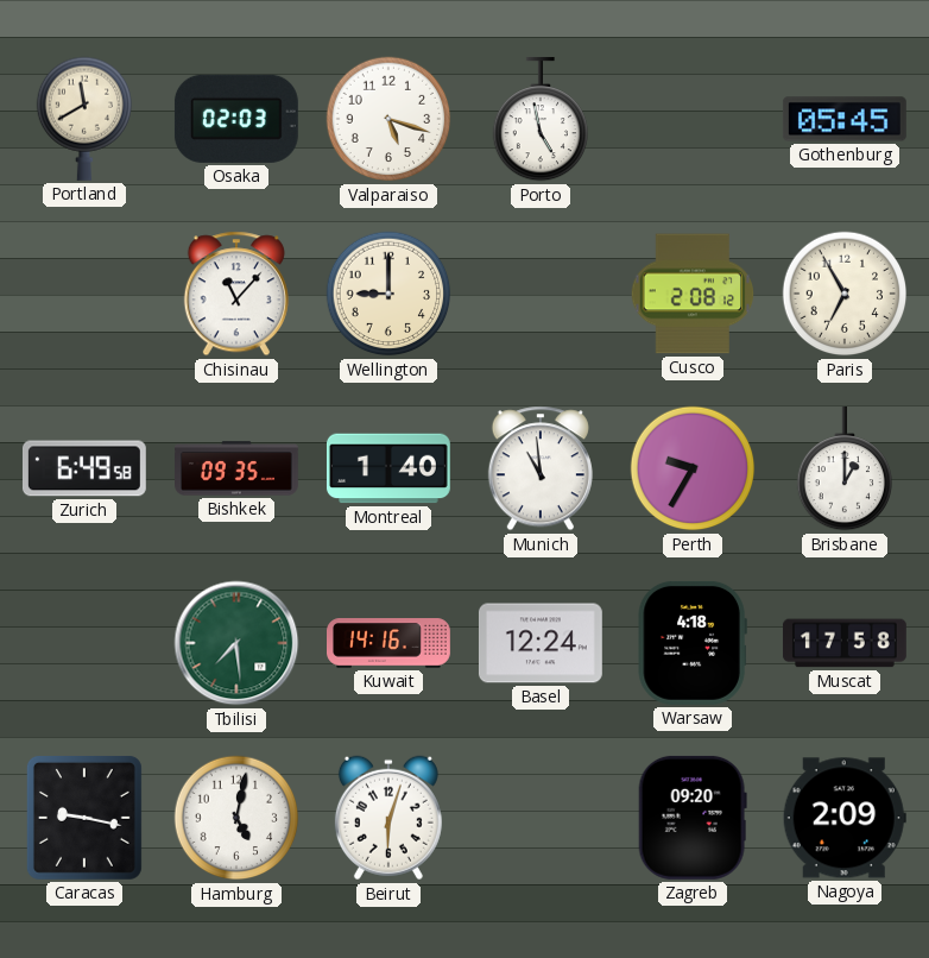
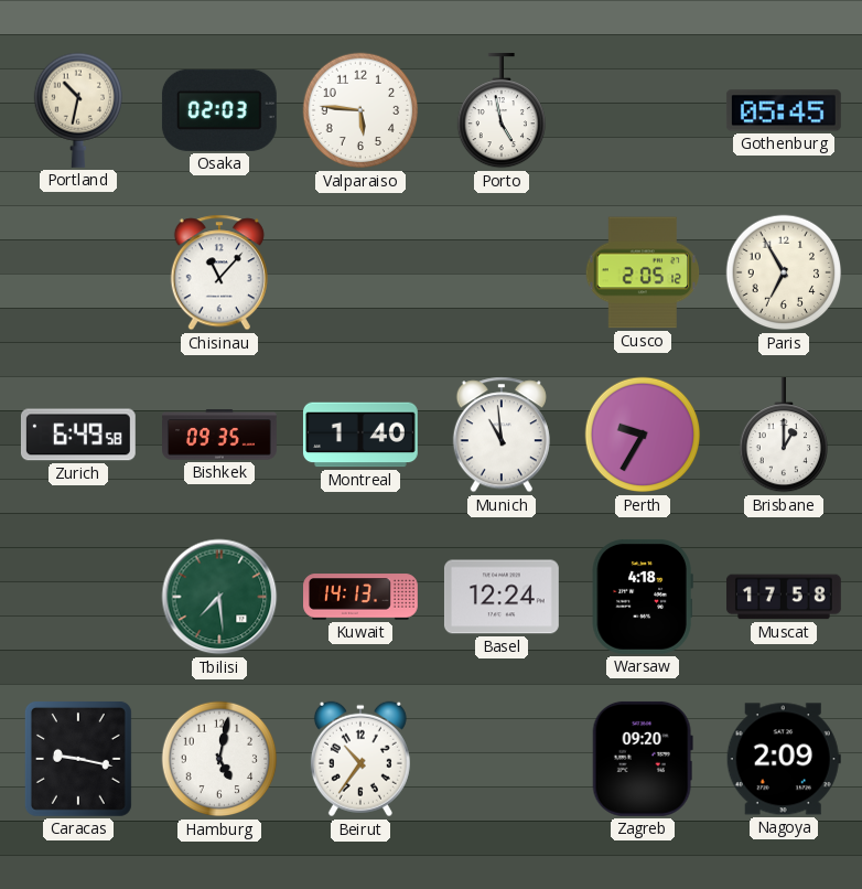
Portland: 11:40 -> 10:32
Valparaiso: 5:18 -> 5:46
Wellington: 9:00 -> none
Cusco: 2:08 -> 2:05
Kuwait: 14:16 -> 14:13
Beirut: 6:03 -> 10:36
